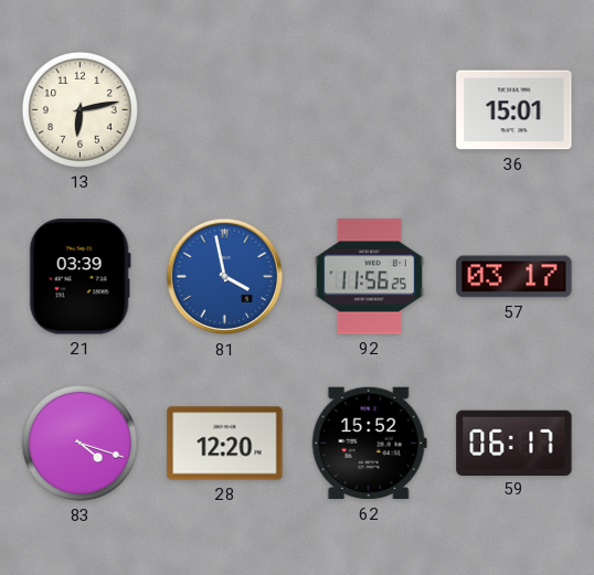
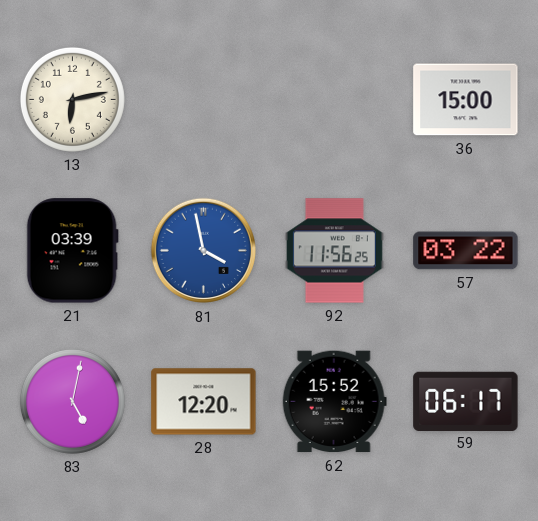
36: 15:01 -> 15:00
57: 03:17 -> 03:22
83: 4:18 -> 5:02
